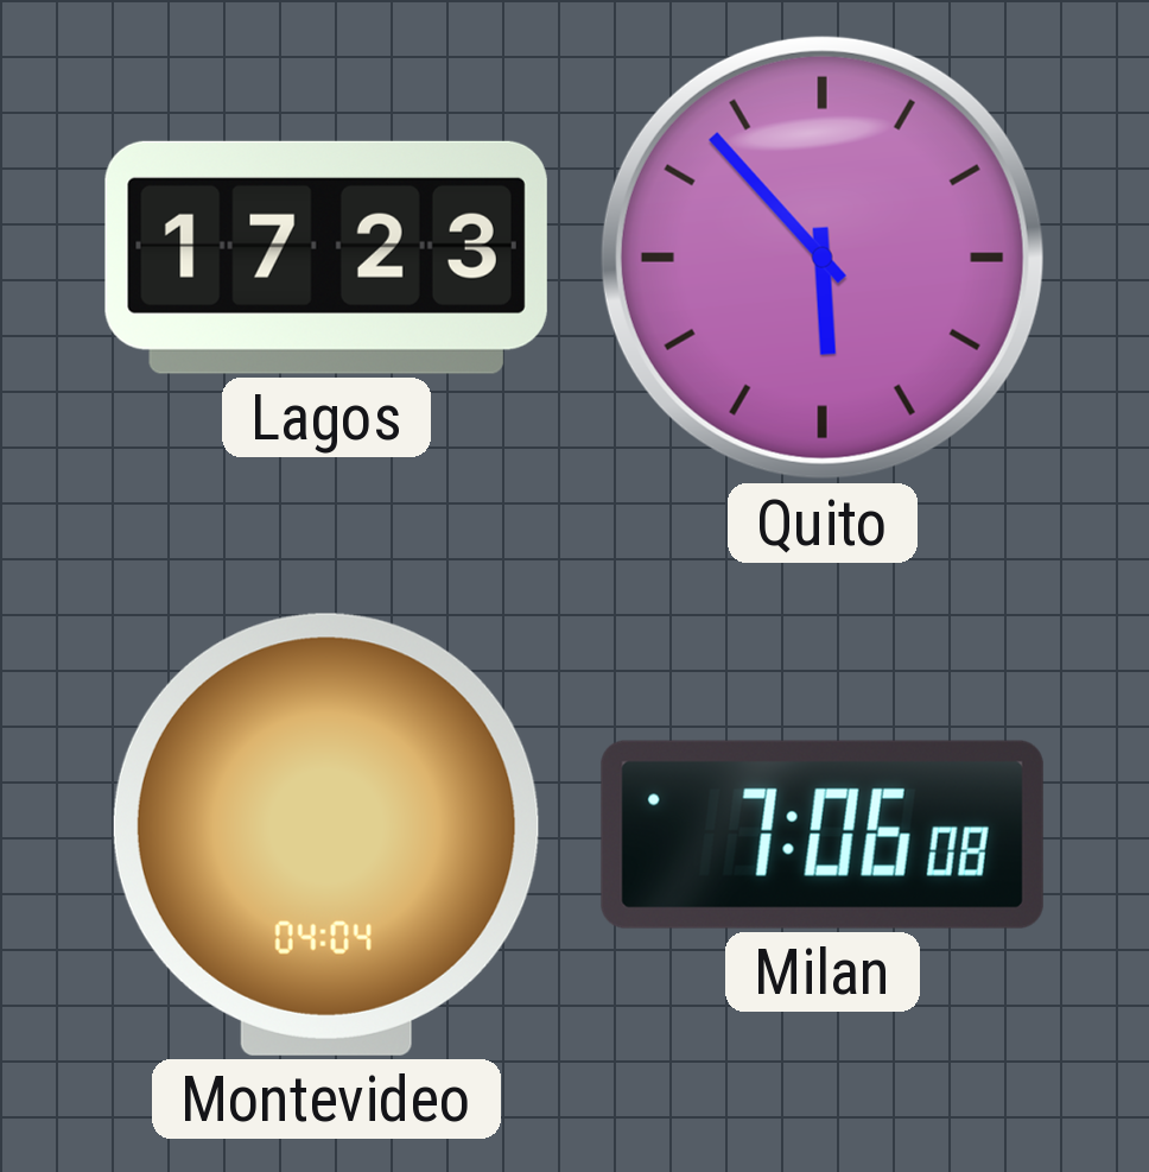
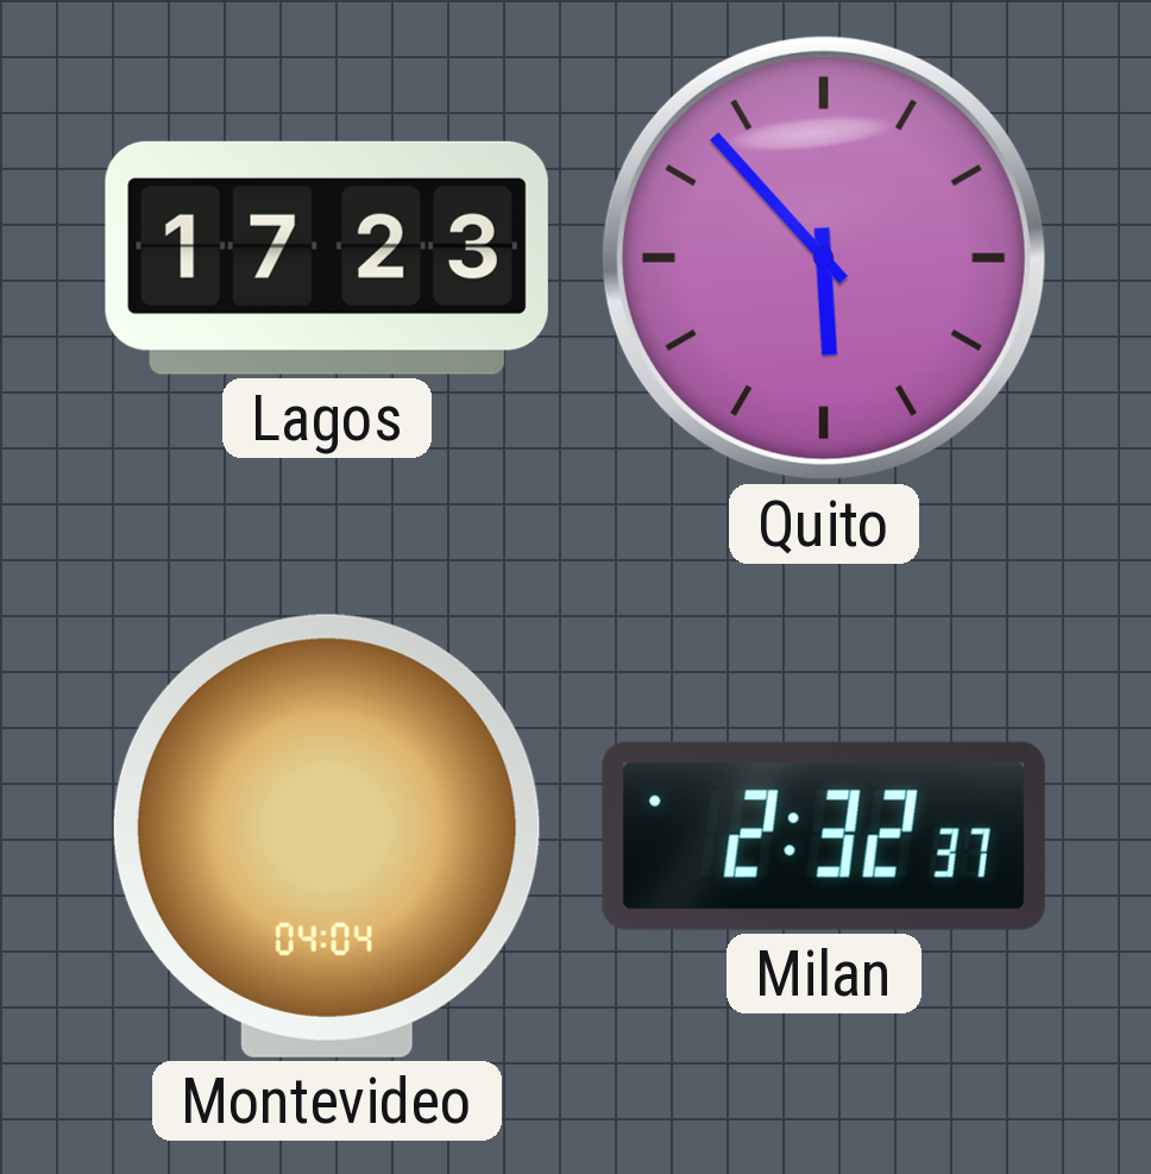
Milan: 7:06 -> 2:32
